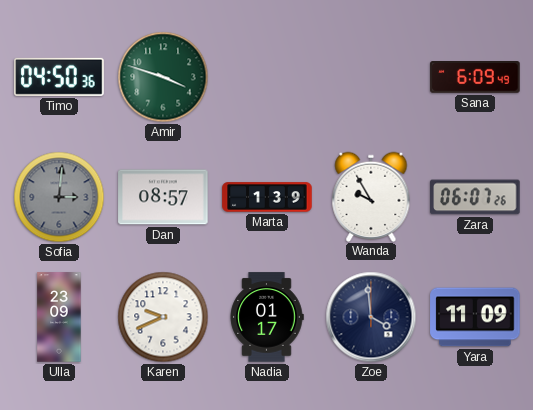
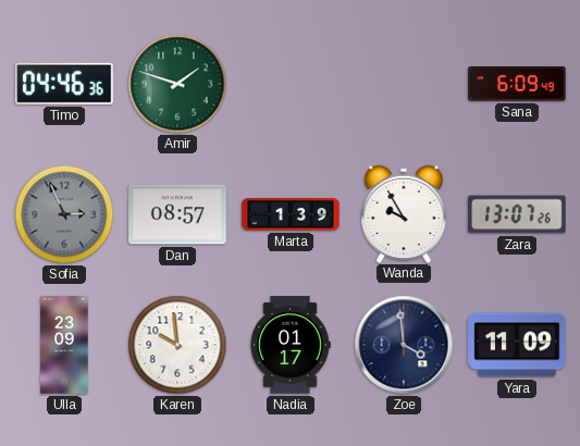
Timo: 04:50 -> 04:46
Amir: 3:48 -> 1:48
Sofia: 3:01 -> 2:56
Zara: 06:07 -> 13:07
Karen: 9:41 -> 9:59
